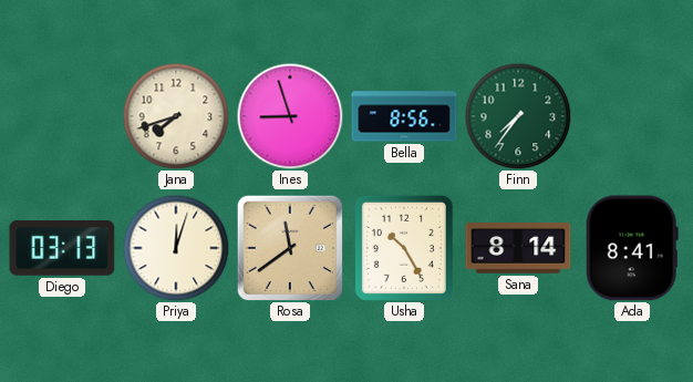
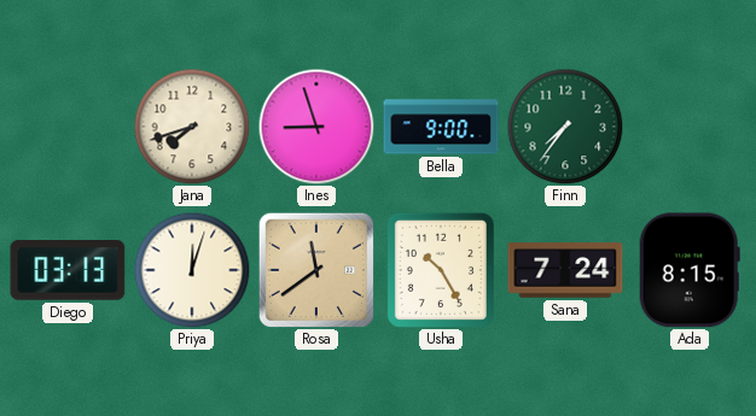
Bella: 8:56 -> 9:00
Sana: 8:14 -> 7:24
Ada: 8:41 -> 8:15
